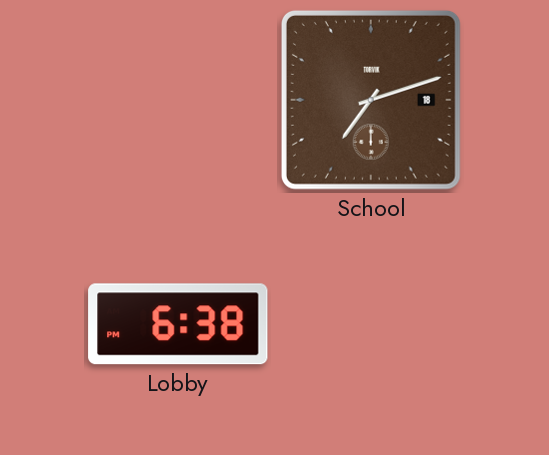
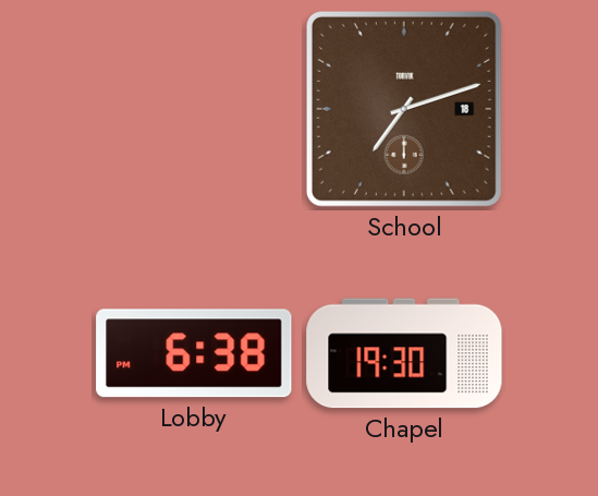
Chapel: none -> 19:30
